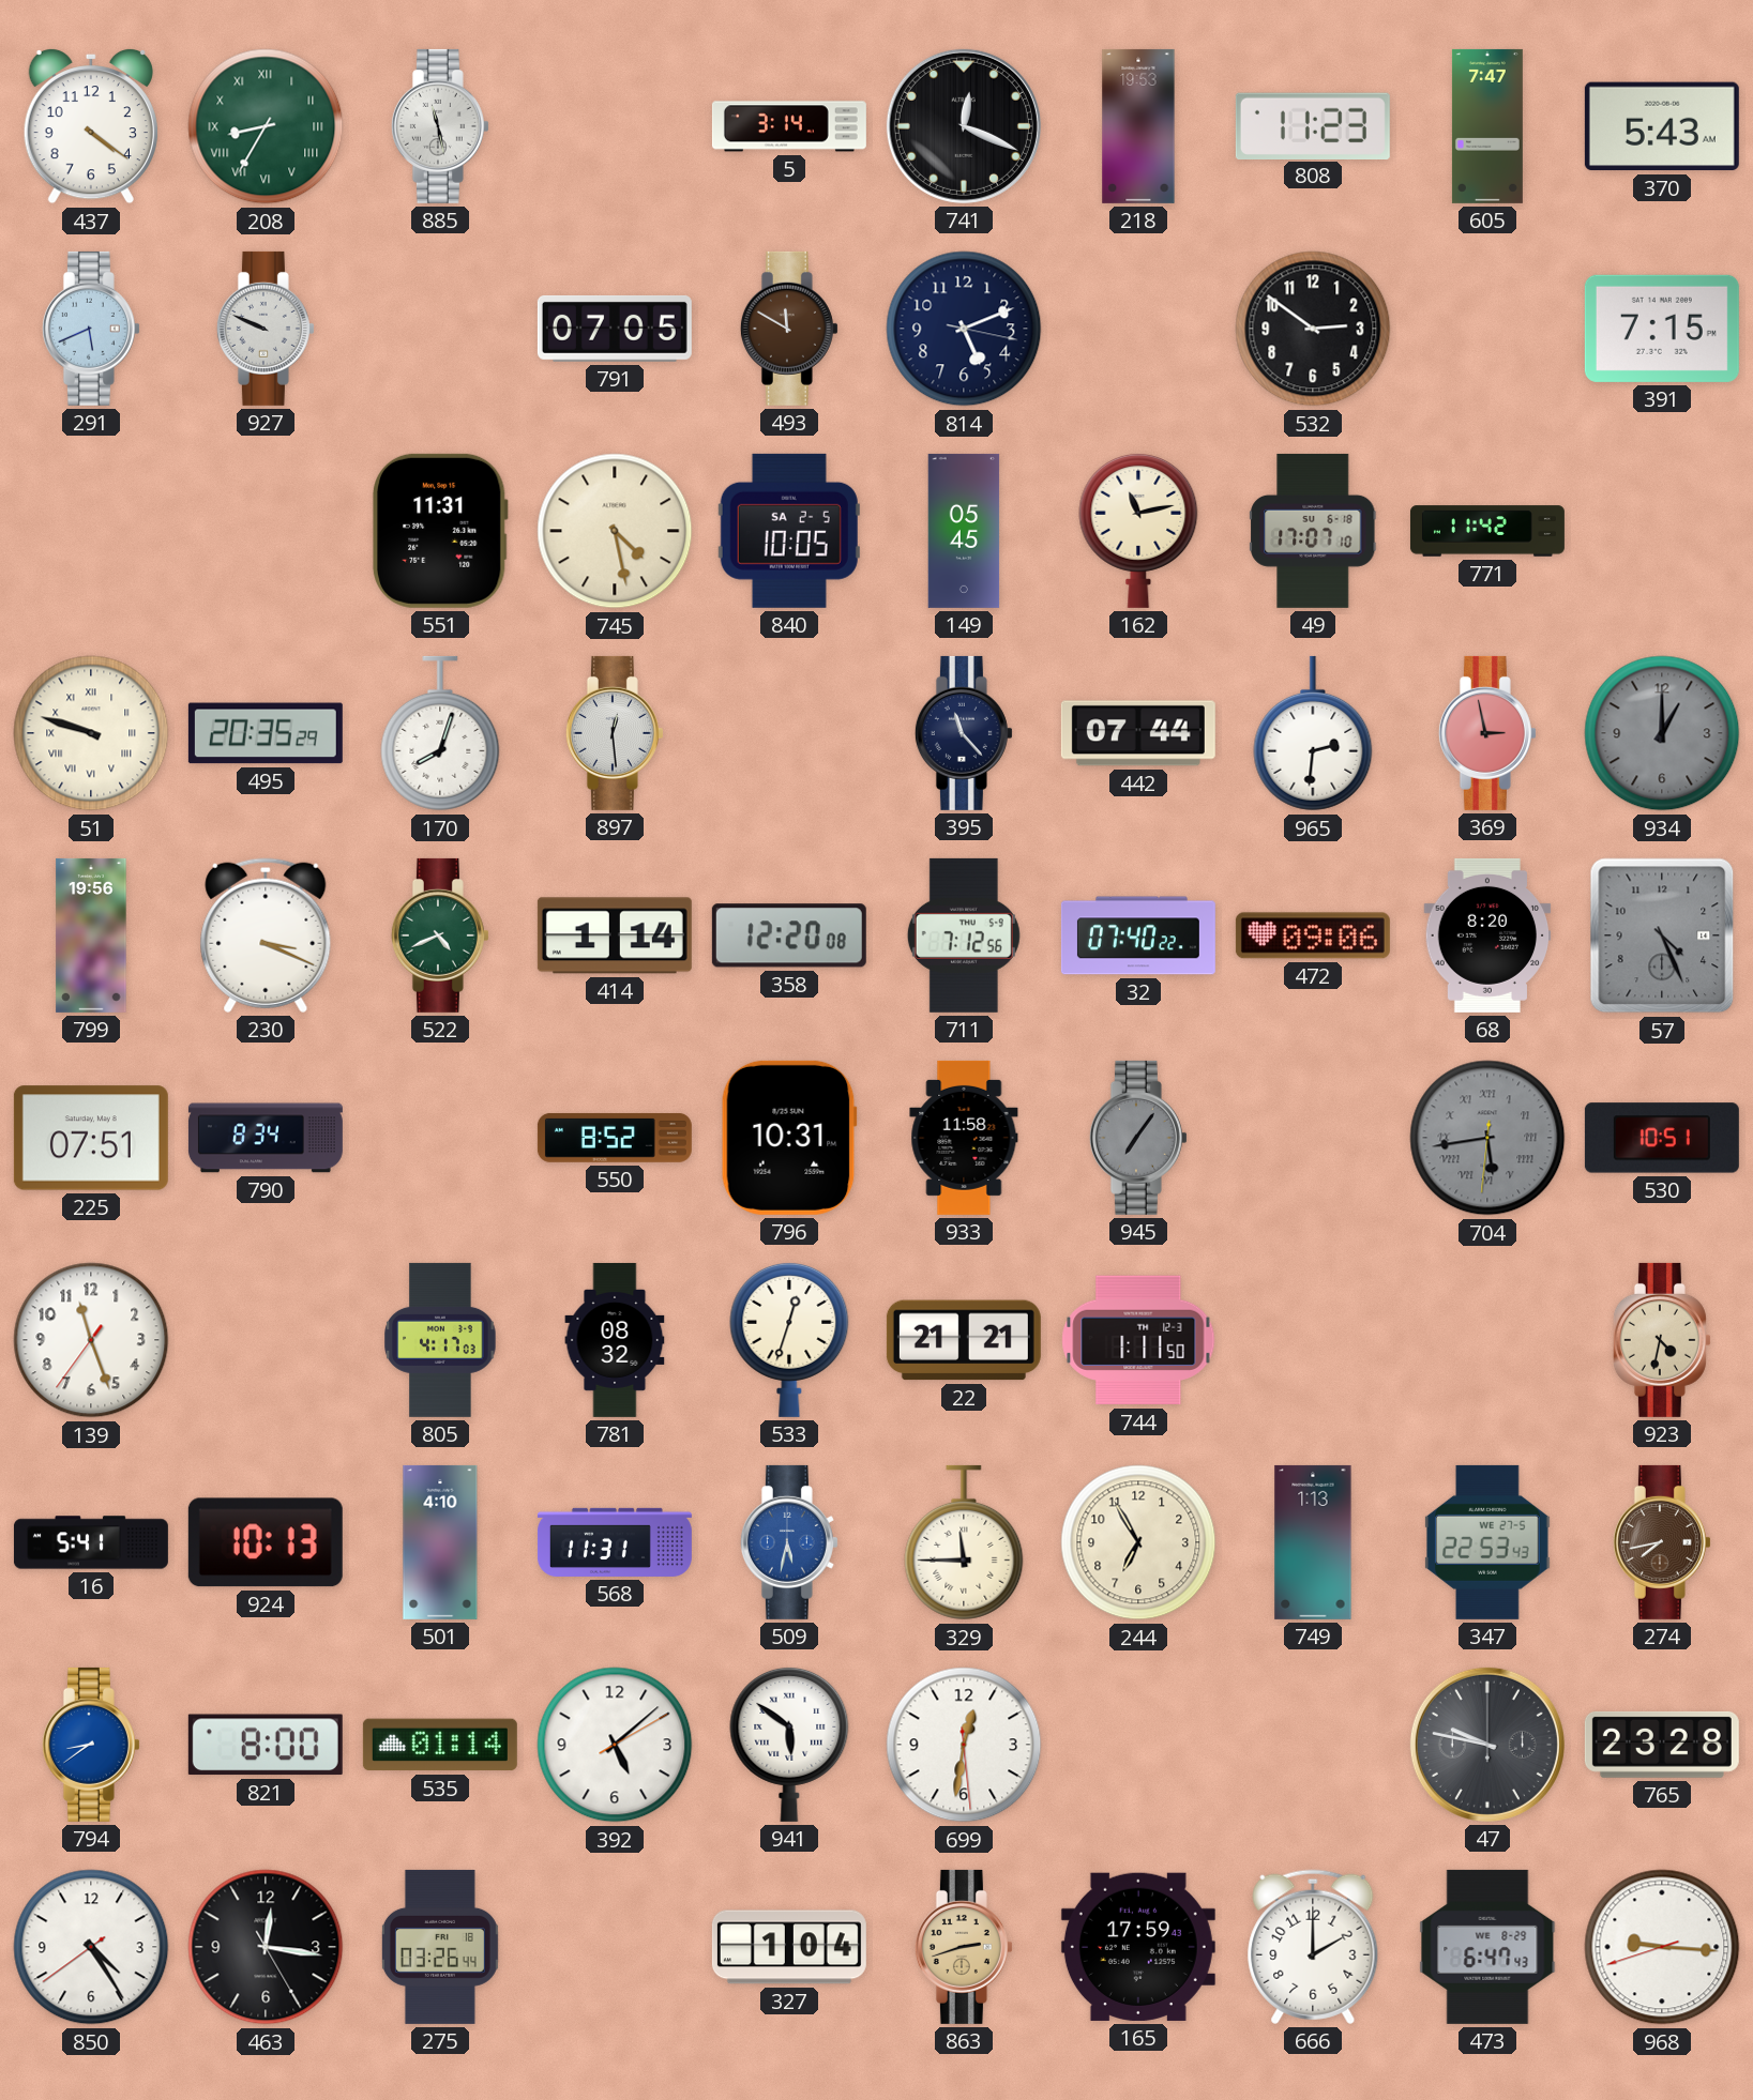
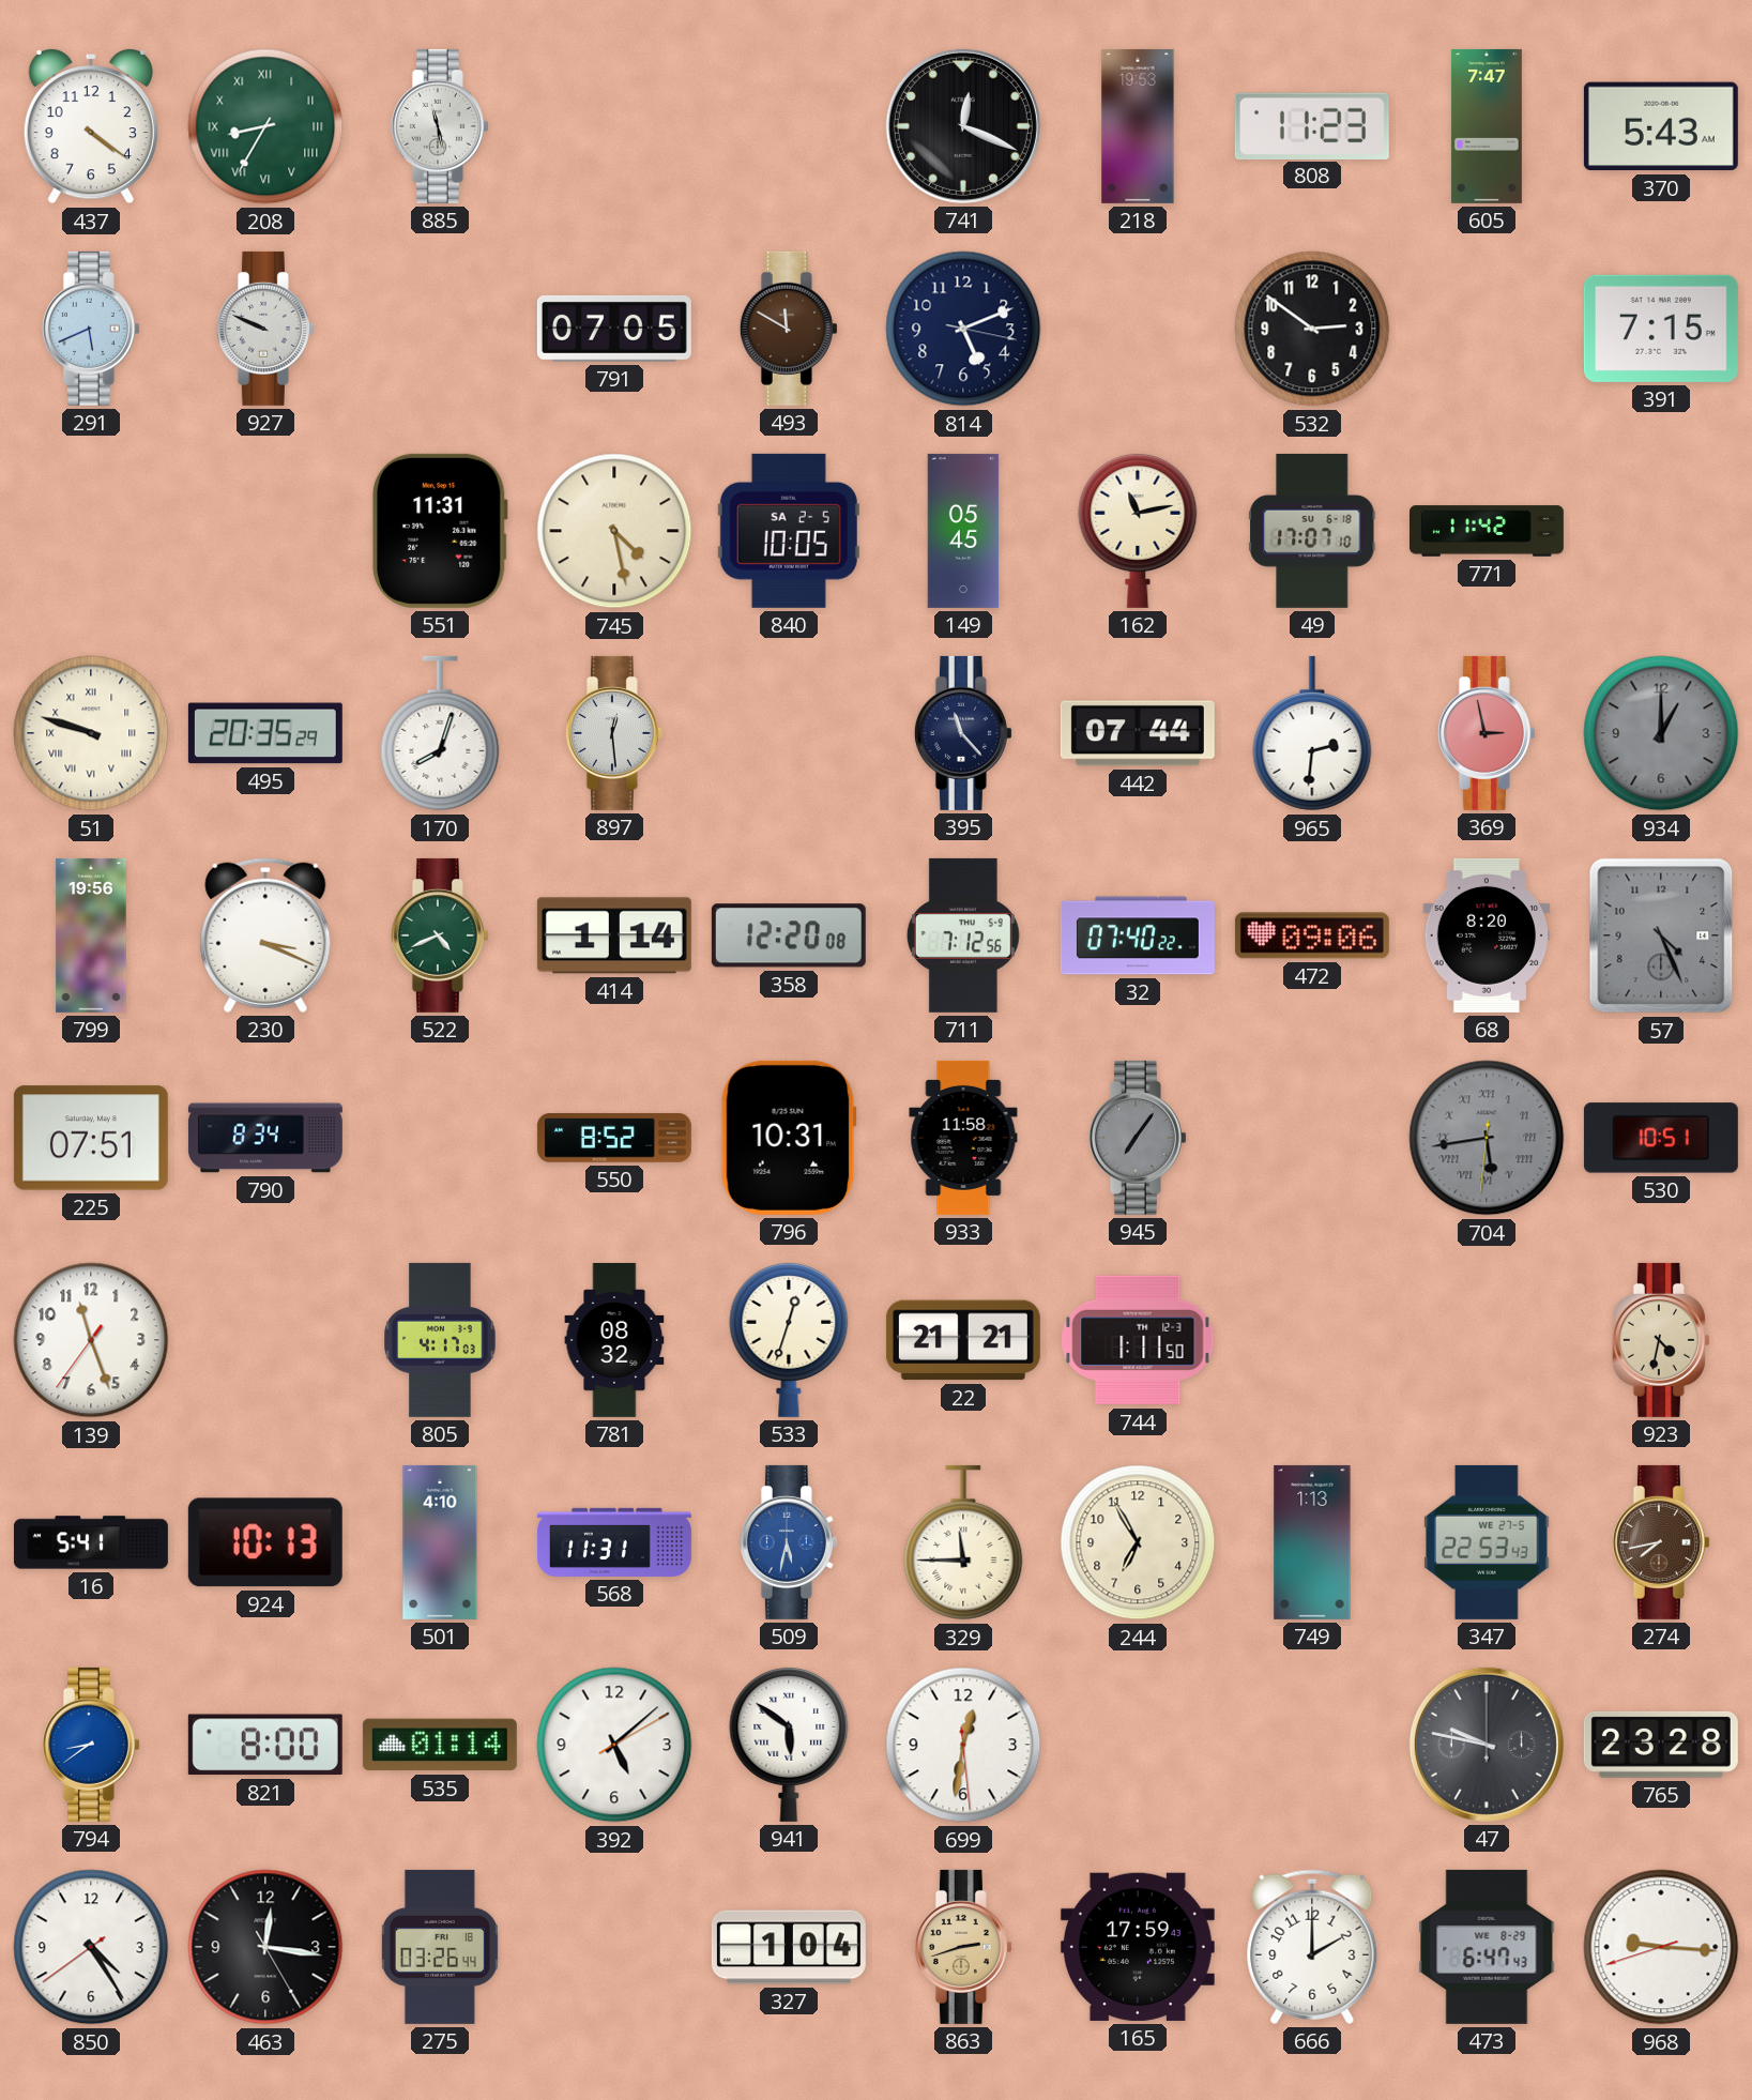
5: 3:14 -> none
